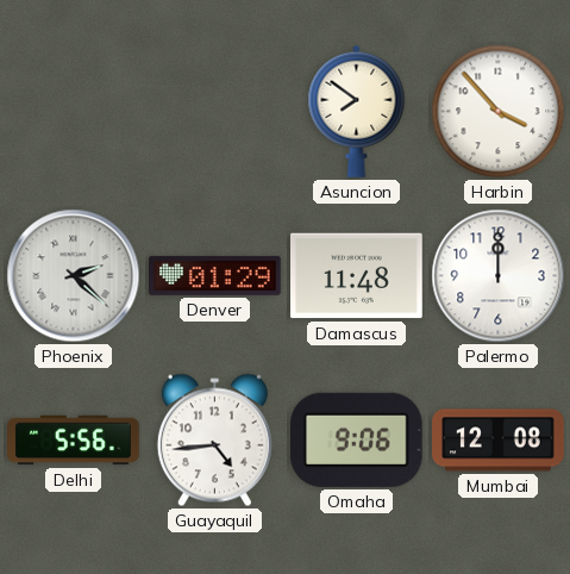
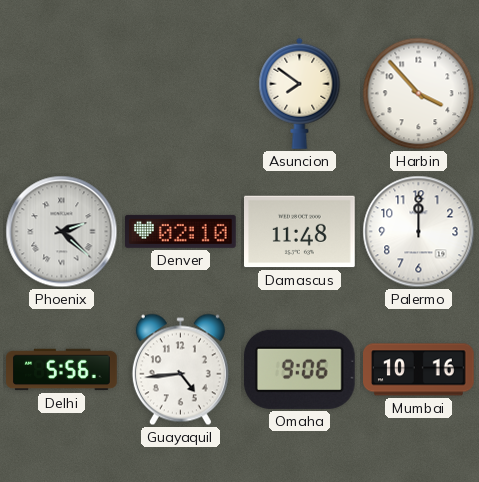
Denver: 01:29 -> 02:10
Mumbai: 12:08 -> 10:16
